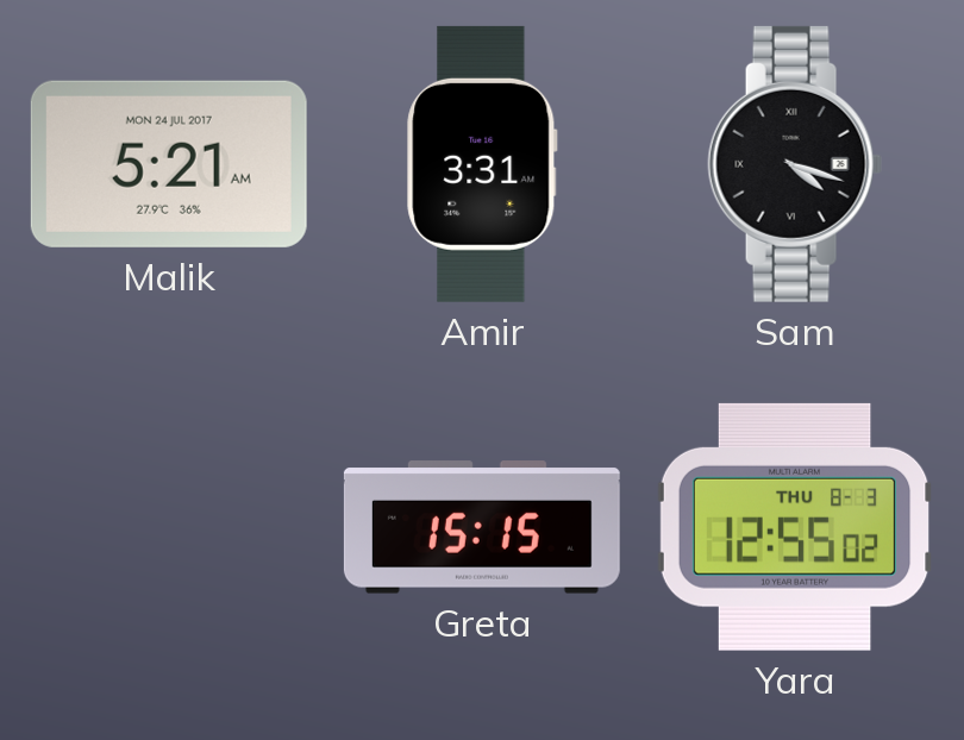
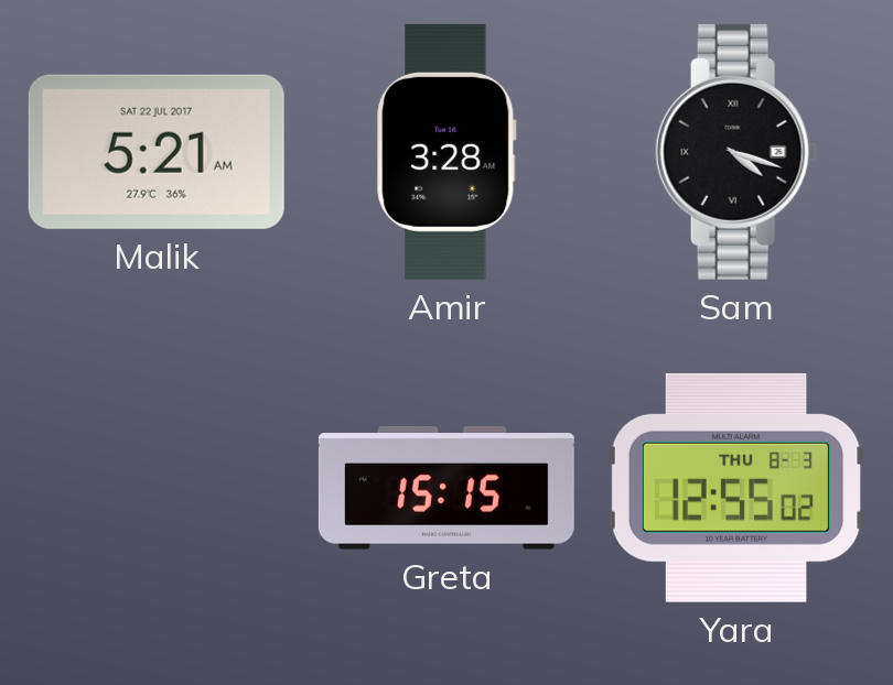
Malik date: MON 24 JUL 2017 -> SAT 22 JUL 2017
Amir: 3:31 -> 3:28
